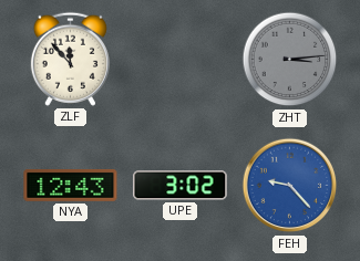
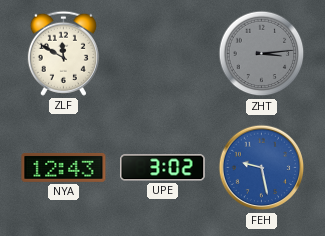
ZLF: 11:53 -> 11:50
FEH: 9:23 -> 9:28
